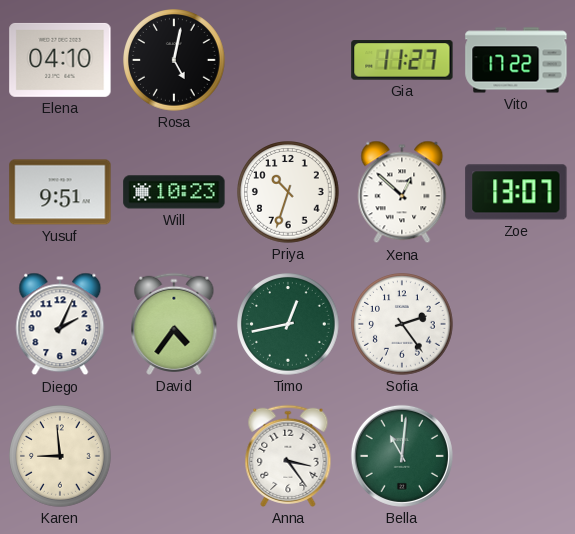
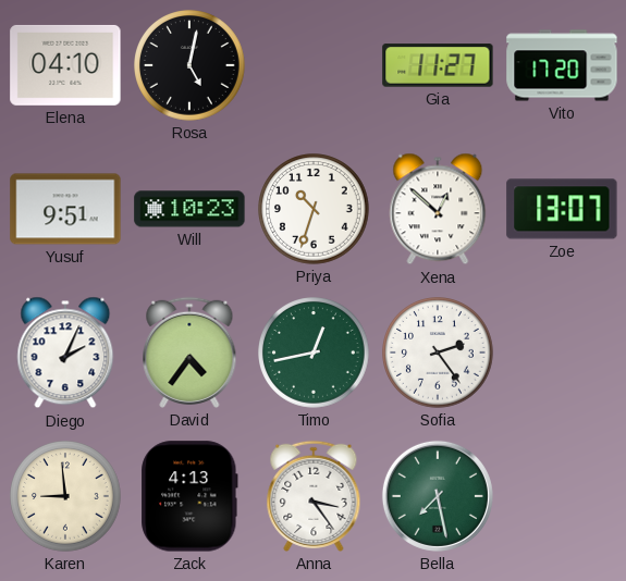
Vito: 17:22 -> 17:20
Zack: none -> 4:13
Bella: 11:01 -> 7:28
